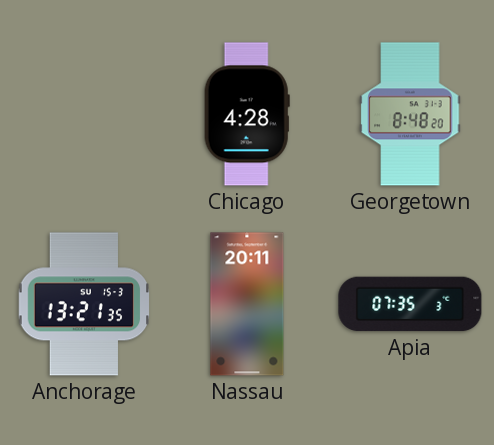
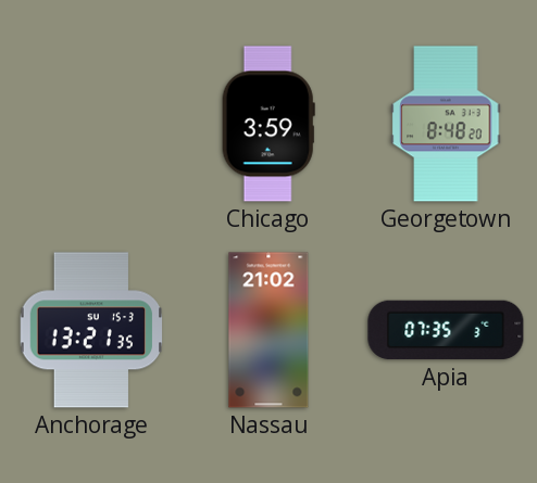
Chicago: 4:28 -> 3:59
Nassau: 20:11 -> 21:02
